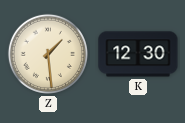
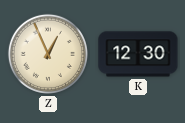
Z: 1:29 -> 12:56
